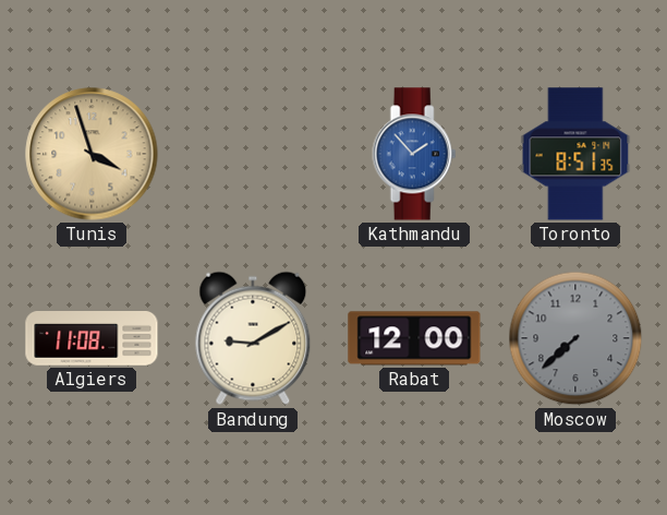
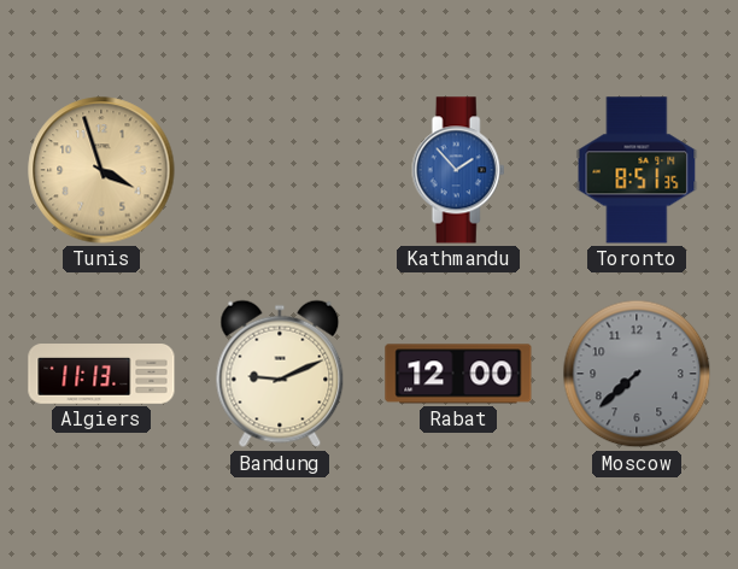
Algiers: 11:08 -> 11:13
Bandung: 9:10 -> 9:11
